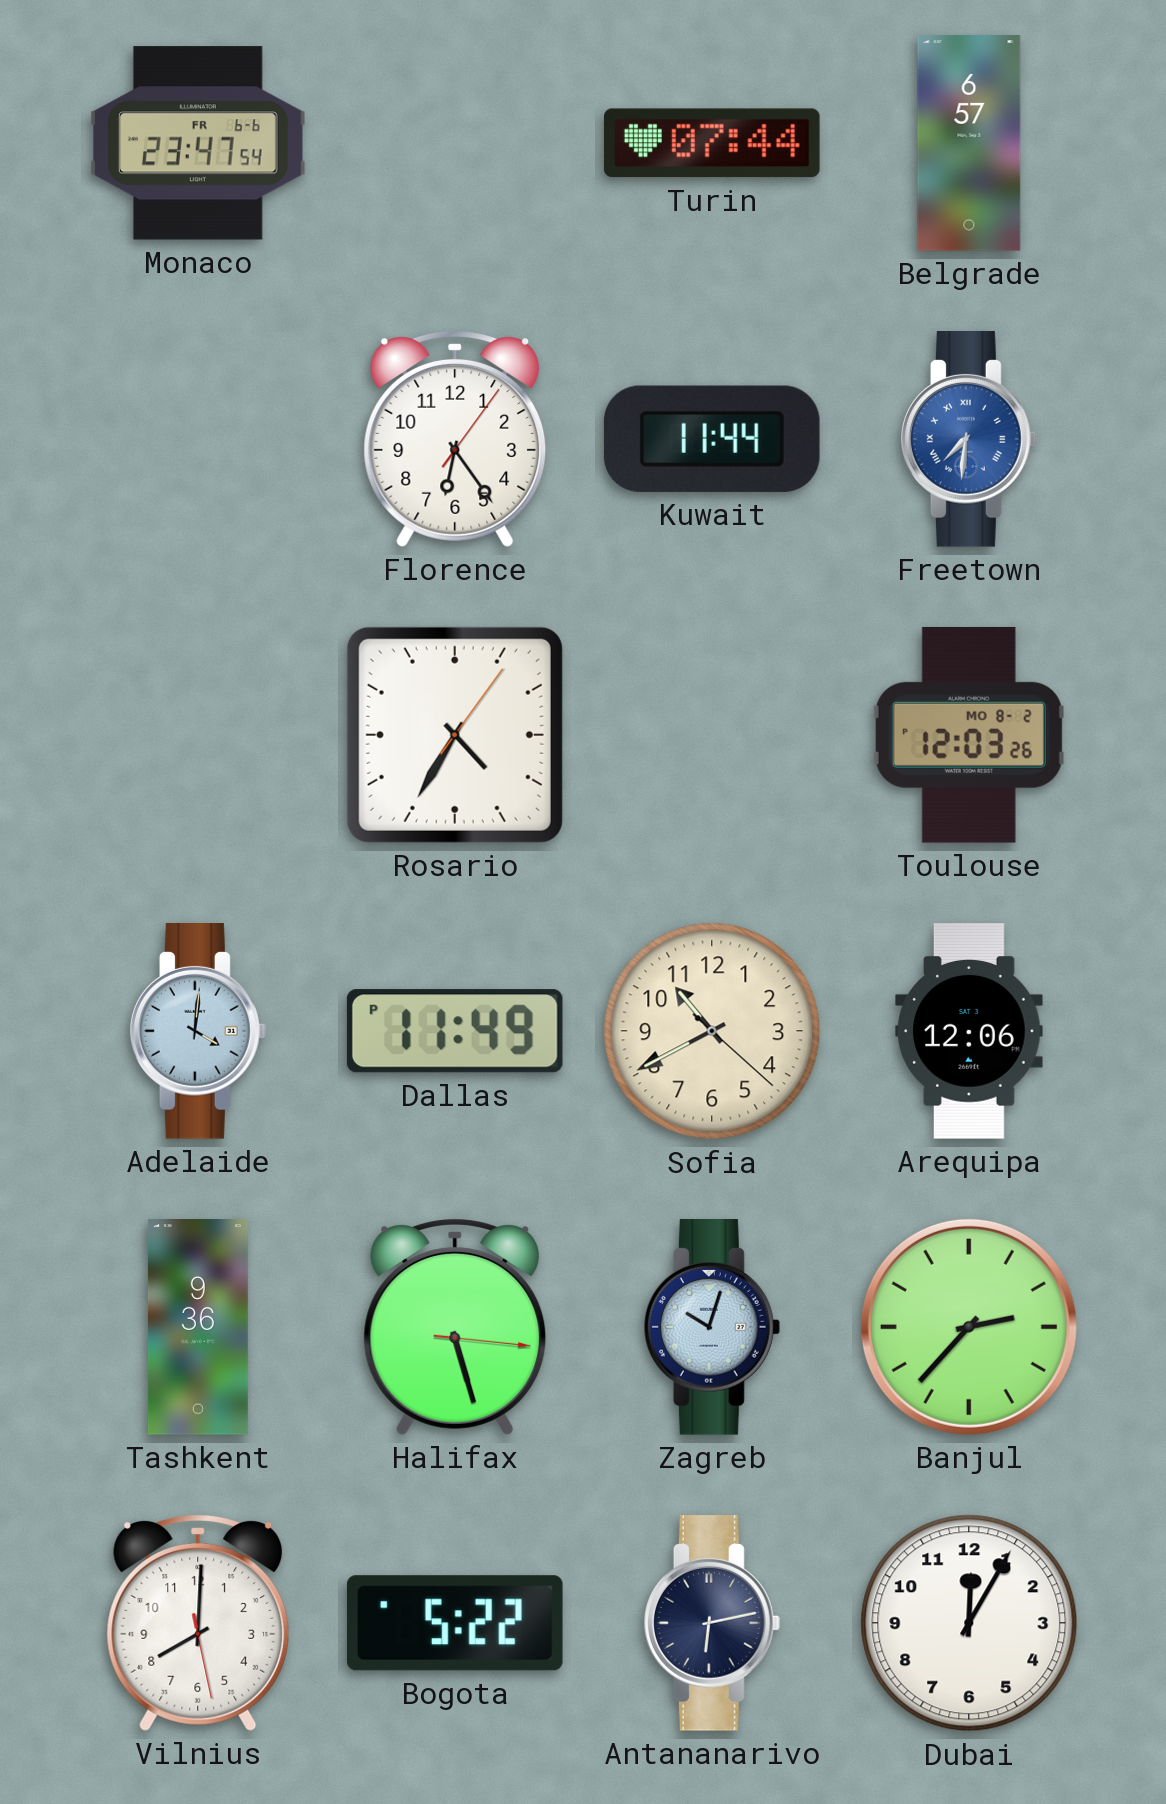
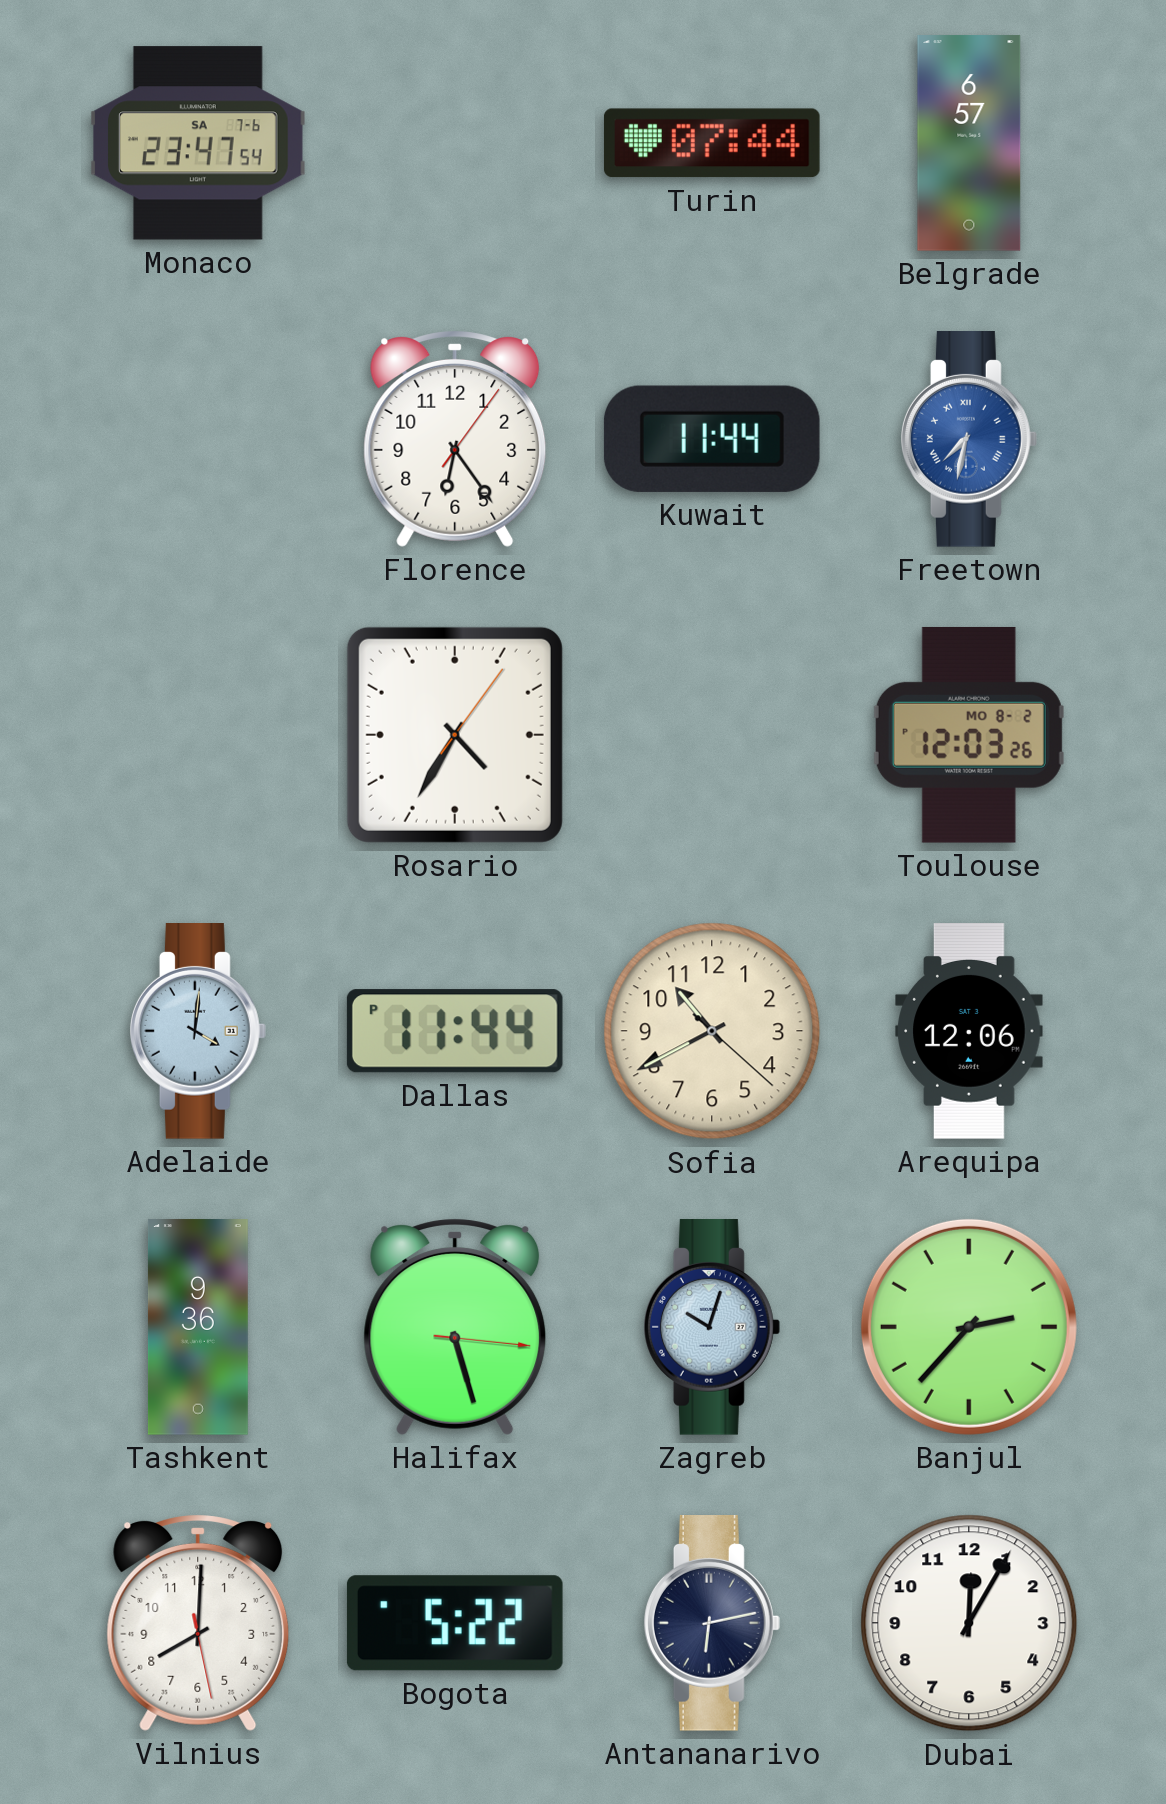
Monaco date: FR 6-6 -> SA 7-6
Freetown: 7:31 -> 7:32
Dallas: 11:49 -> 11:44
